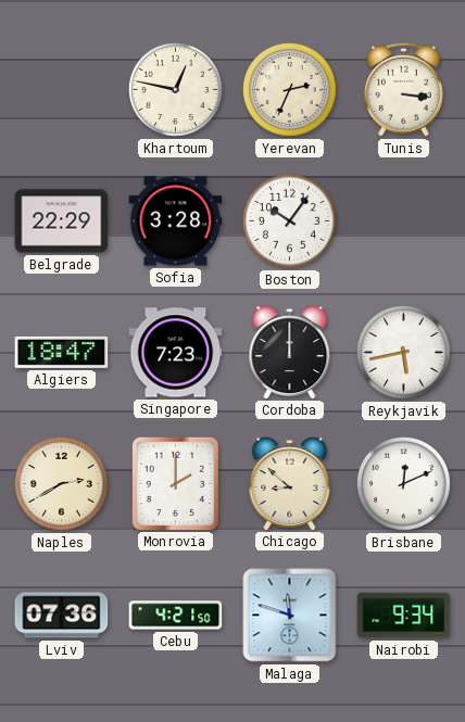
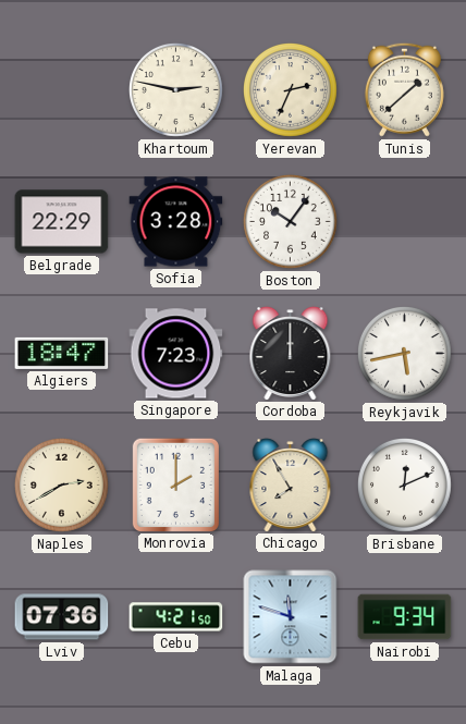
Khartoum: 12:47 -> 2:47
Tunis: 3:16 -> 1:38
Chicago: 8:52 -> 7:55
